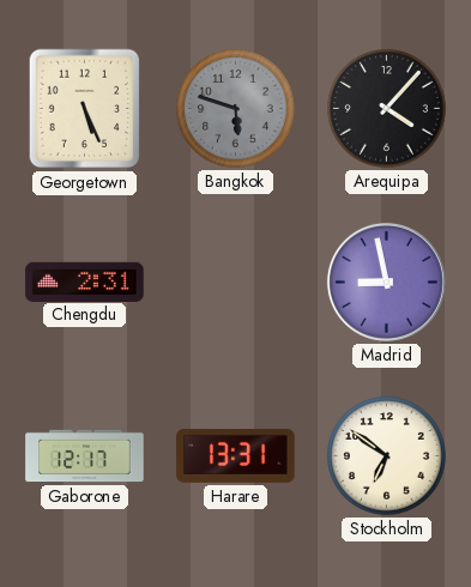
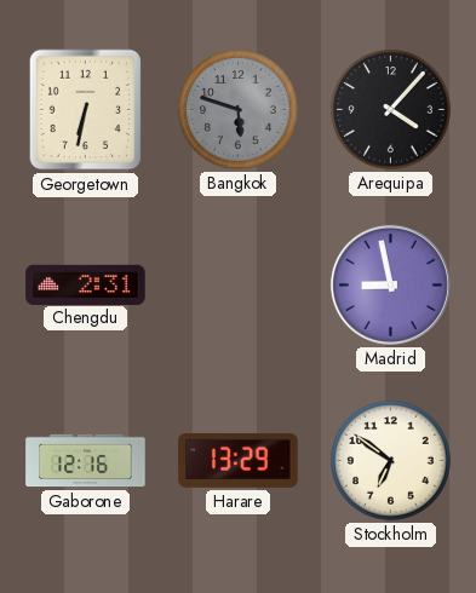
Georgetown: 5:26 -> 6:32
Gaborone: 12:17 -> 12:16
Harare: 13:31 -> 13:29
